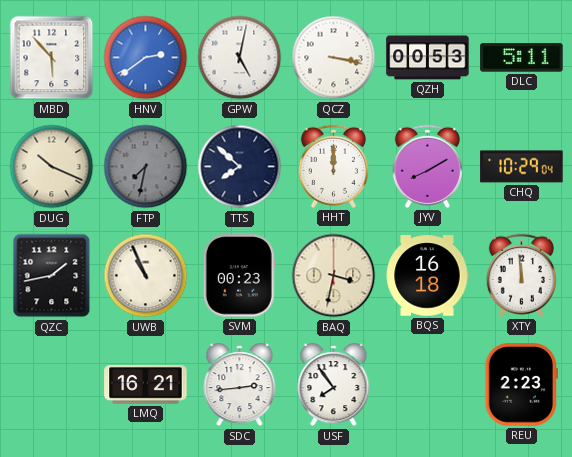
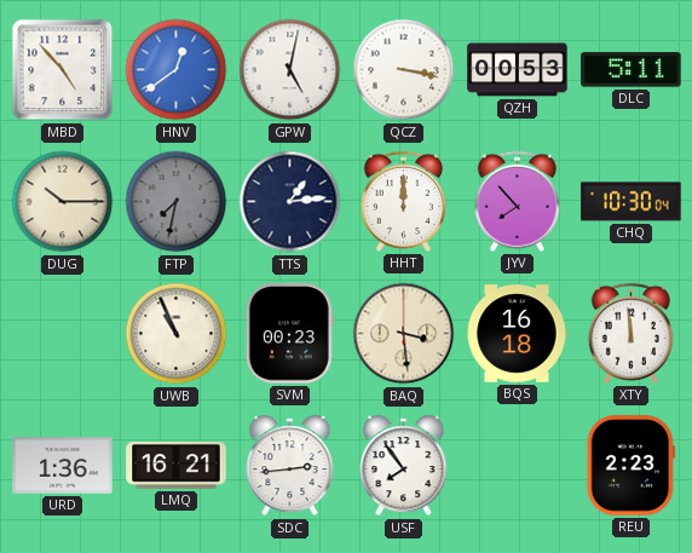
MBD: 5:53 -> 4:53
HNV: 2:39 -> 12:39
DUG: 10:19 -> 10:15
TTS: 7:52 -> 1:14
JYV: 8:10 -> 7:53
CHQ: 10:29 -> 10:30
QZC: 1:43 -> none
BAQ: 3:32 -> 3:29
URD: none -> 1:36
